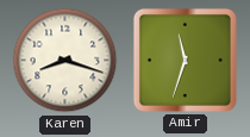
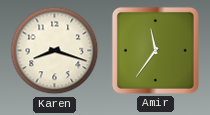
Amir: 11:33 -> 11:36
